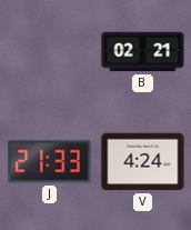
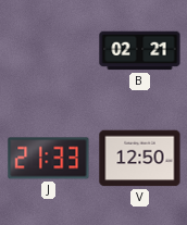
V: 4:24 -> 12:50
